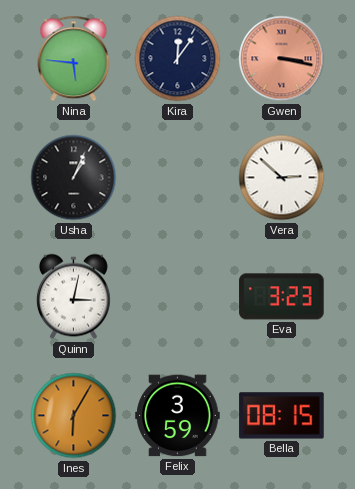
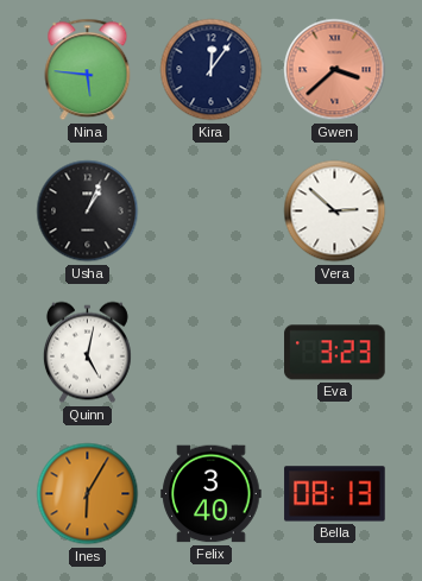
Gwen: 3:17 -> 3:38
Quinn: 3:02 -> 5:02
Felix: 3:59 -> 3:40
Bella: 08:15 -> 08:13
